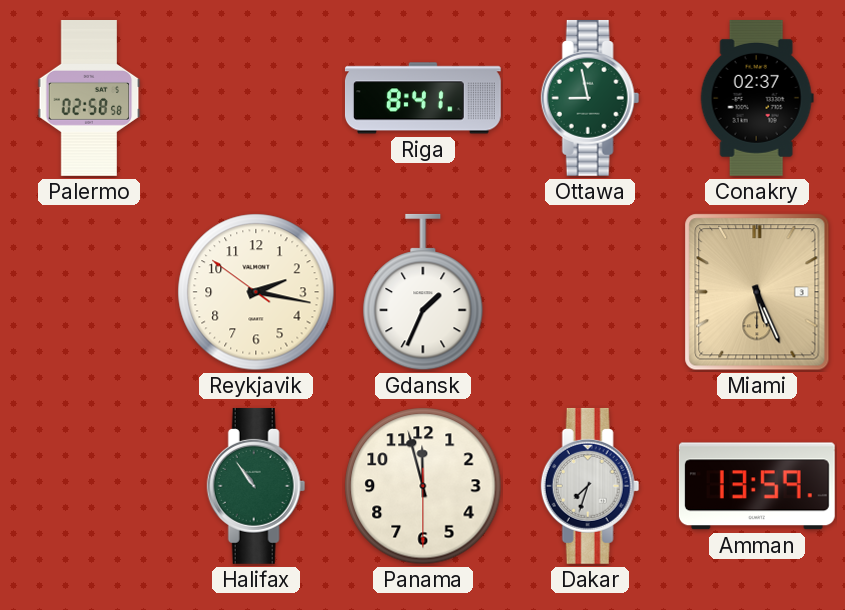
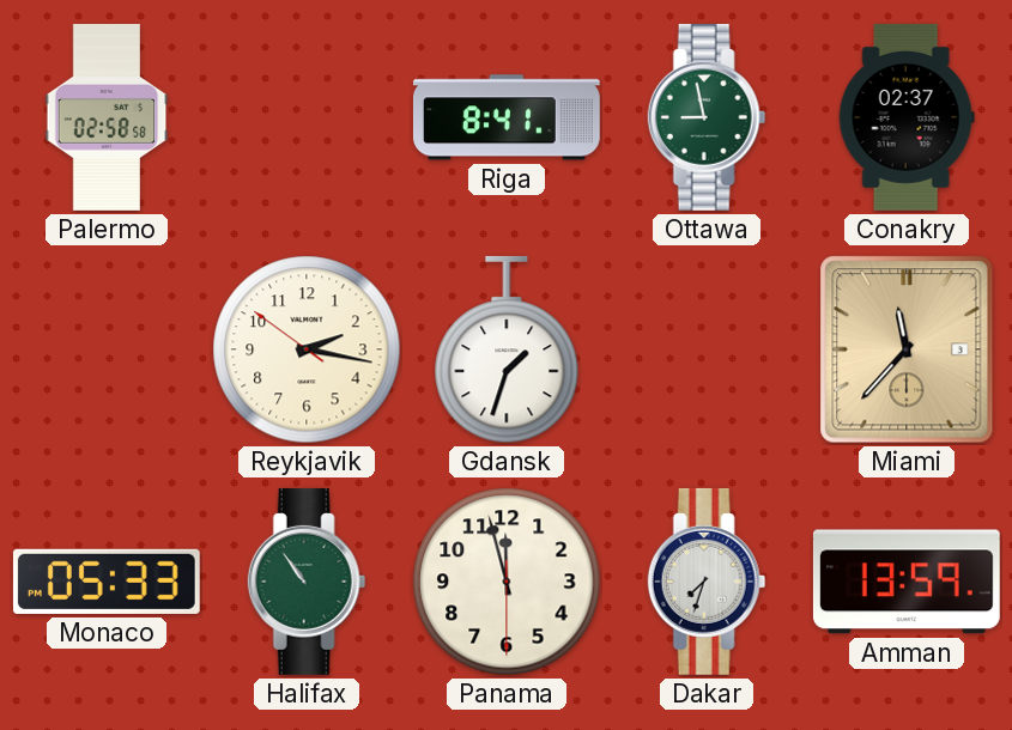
Gdansk: 1:34 -> 1:33
Miami: 5:26 -> 11:37
Monaco: none -> 05:33
